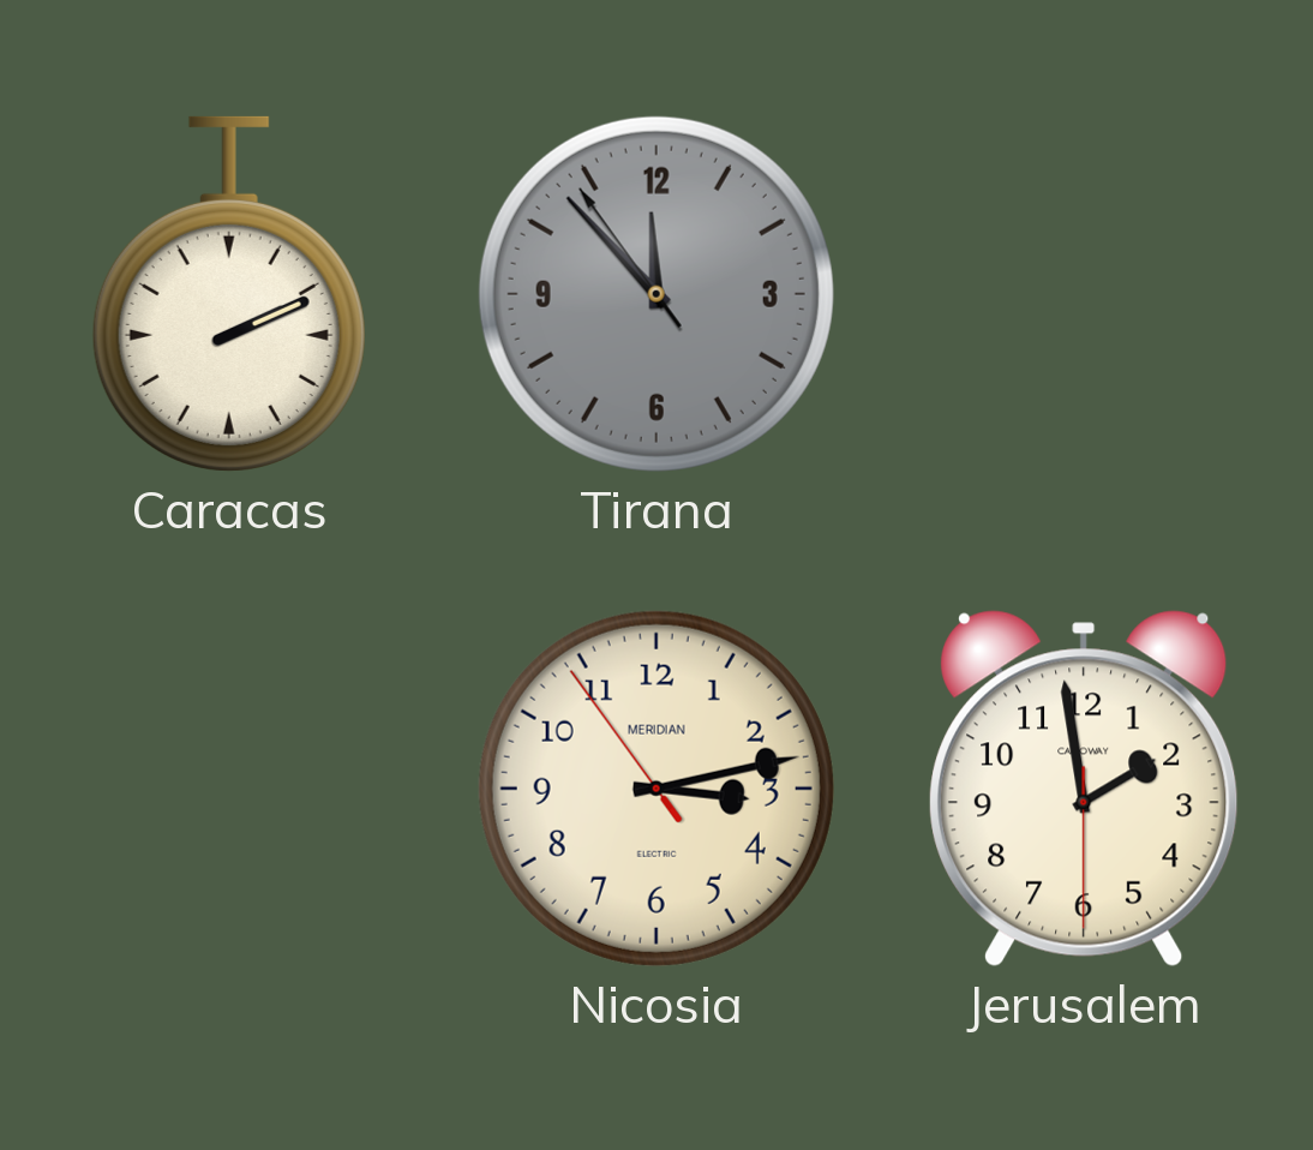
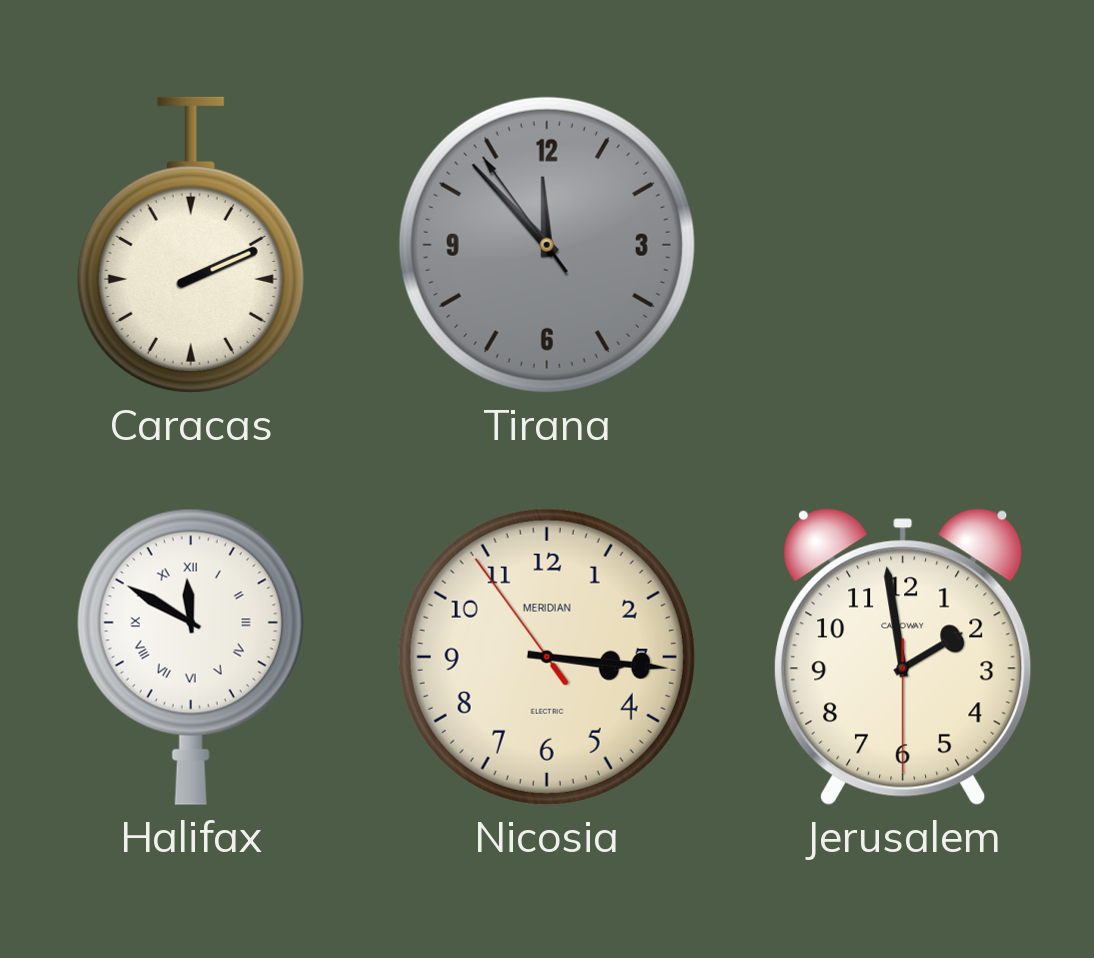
Halifax: none -> 11:50
Nicosia: 3:12 -> 3:15
